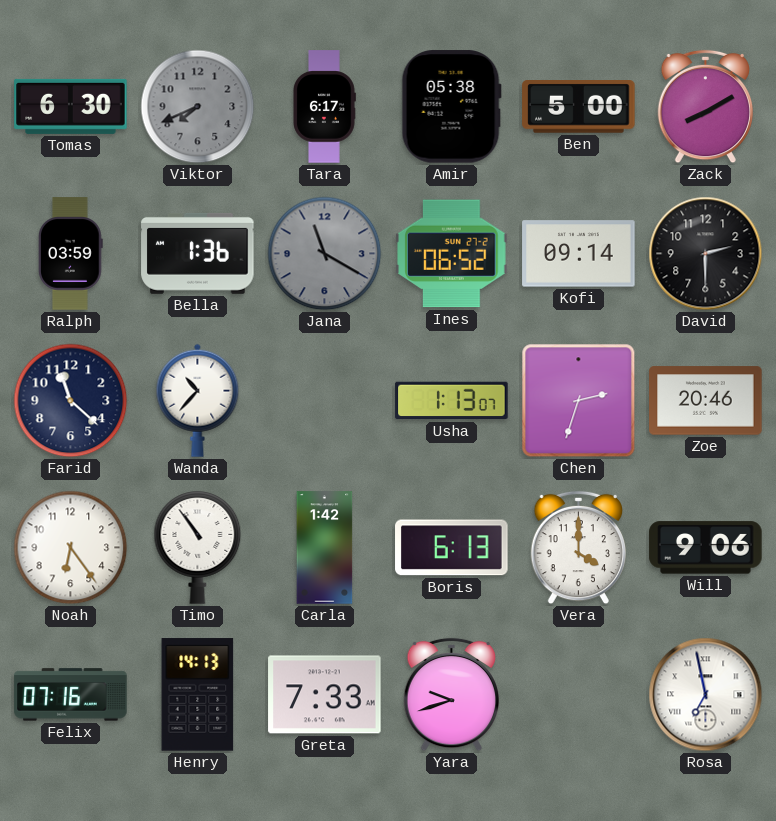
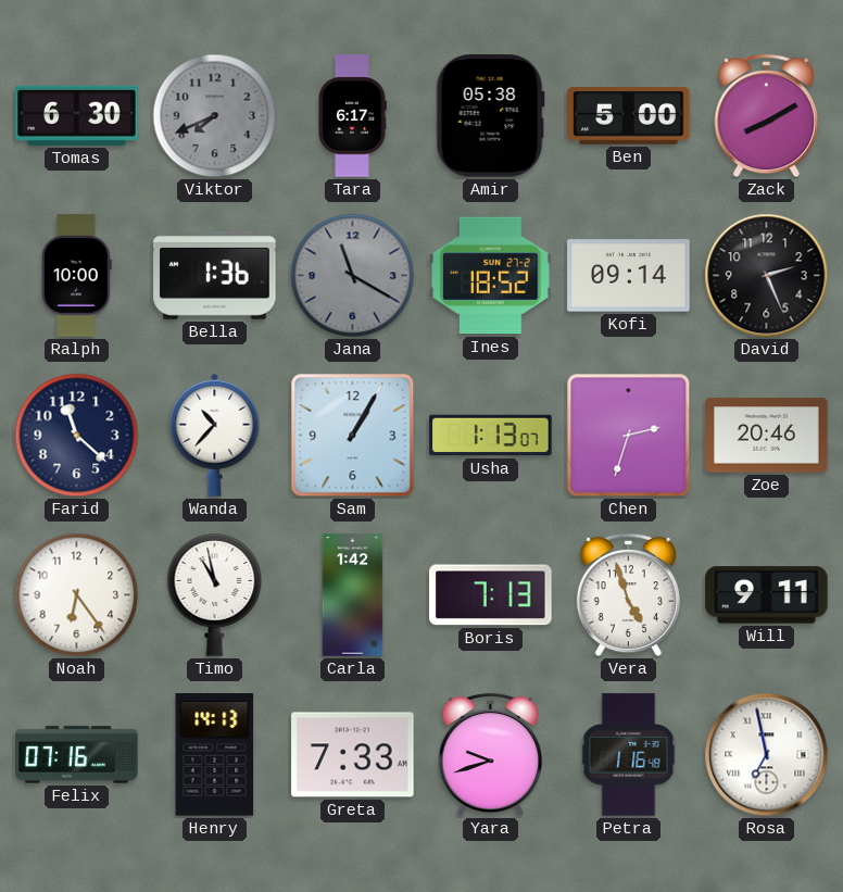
Ralph: 03:59 -> 10:00
Ines: 06:52 -> 18:52
David: 2:30 -> 2:26
Sam: none -> 1:05
Timo: 10:54 -> 10:58
Boris: 6:13 -> 7:13
Vera: 4:00 -> 4:57
Will: 9:06 -> 9:11
Petra: none -> 1:16
